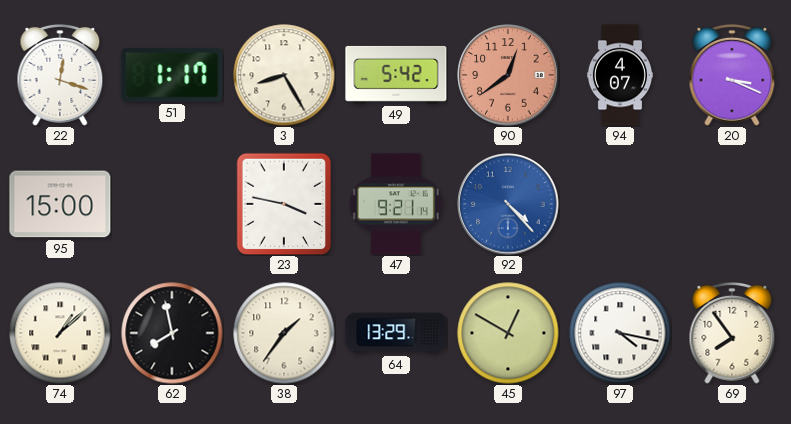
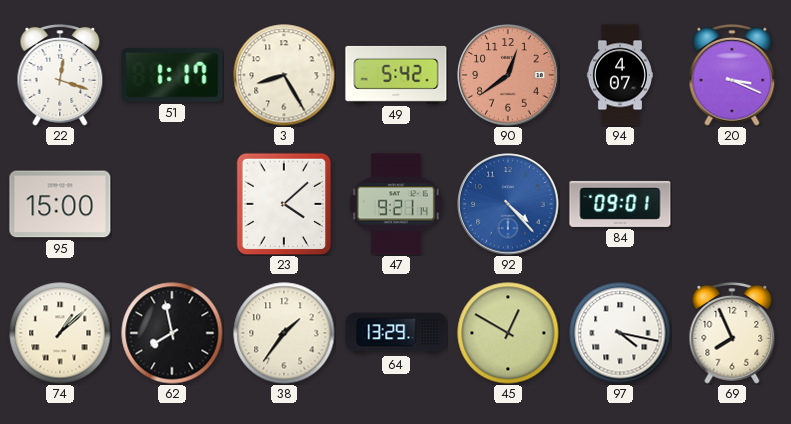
23: 3:47 -> 4:08
84: none -> 09:01
69: 7:54 -> 7:56
